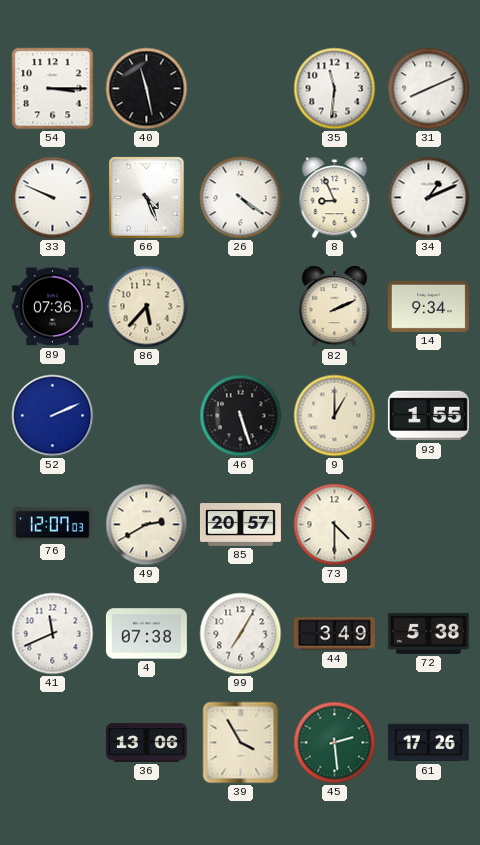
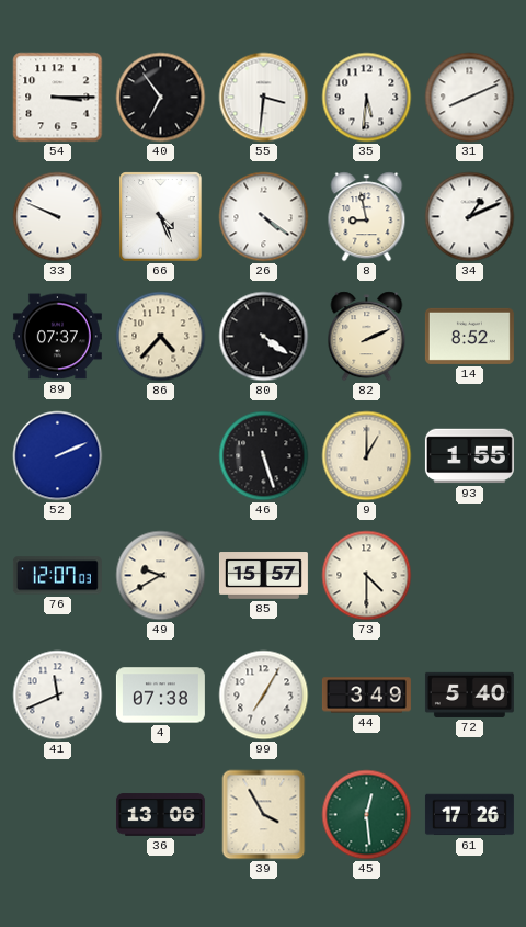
40: 11:28 -> 6:54
55: none -> 3:31
35: 11:31 -> 5:31
8: 8:56 -> 8:58
89: 07:36 -> 07:37
86: 5:37 -> 4:37
80: none -> 4:21
14: 9:34 -> 8:52
49: 2:40 -> 9:40
85: 20:57 -> 15:57
72: 5:38 -> 5:40
45: 2:29 -> 12:29
